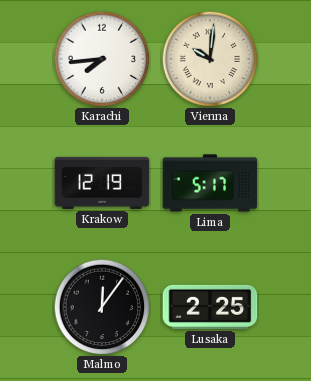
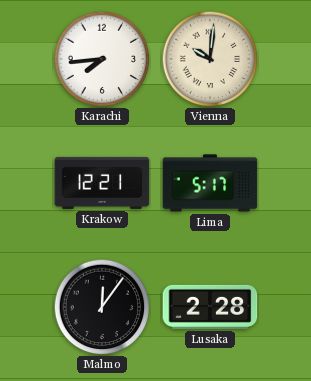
Krakow: 12:19 -> 12:21
Lusaka: 2:25 -> 2:28
